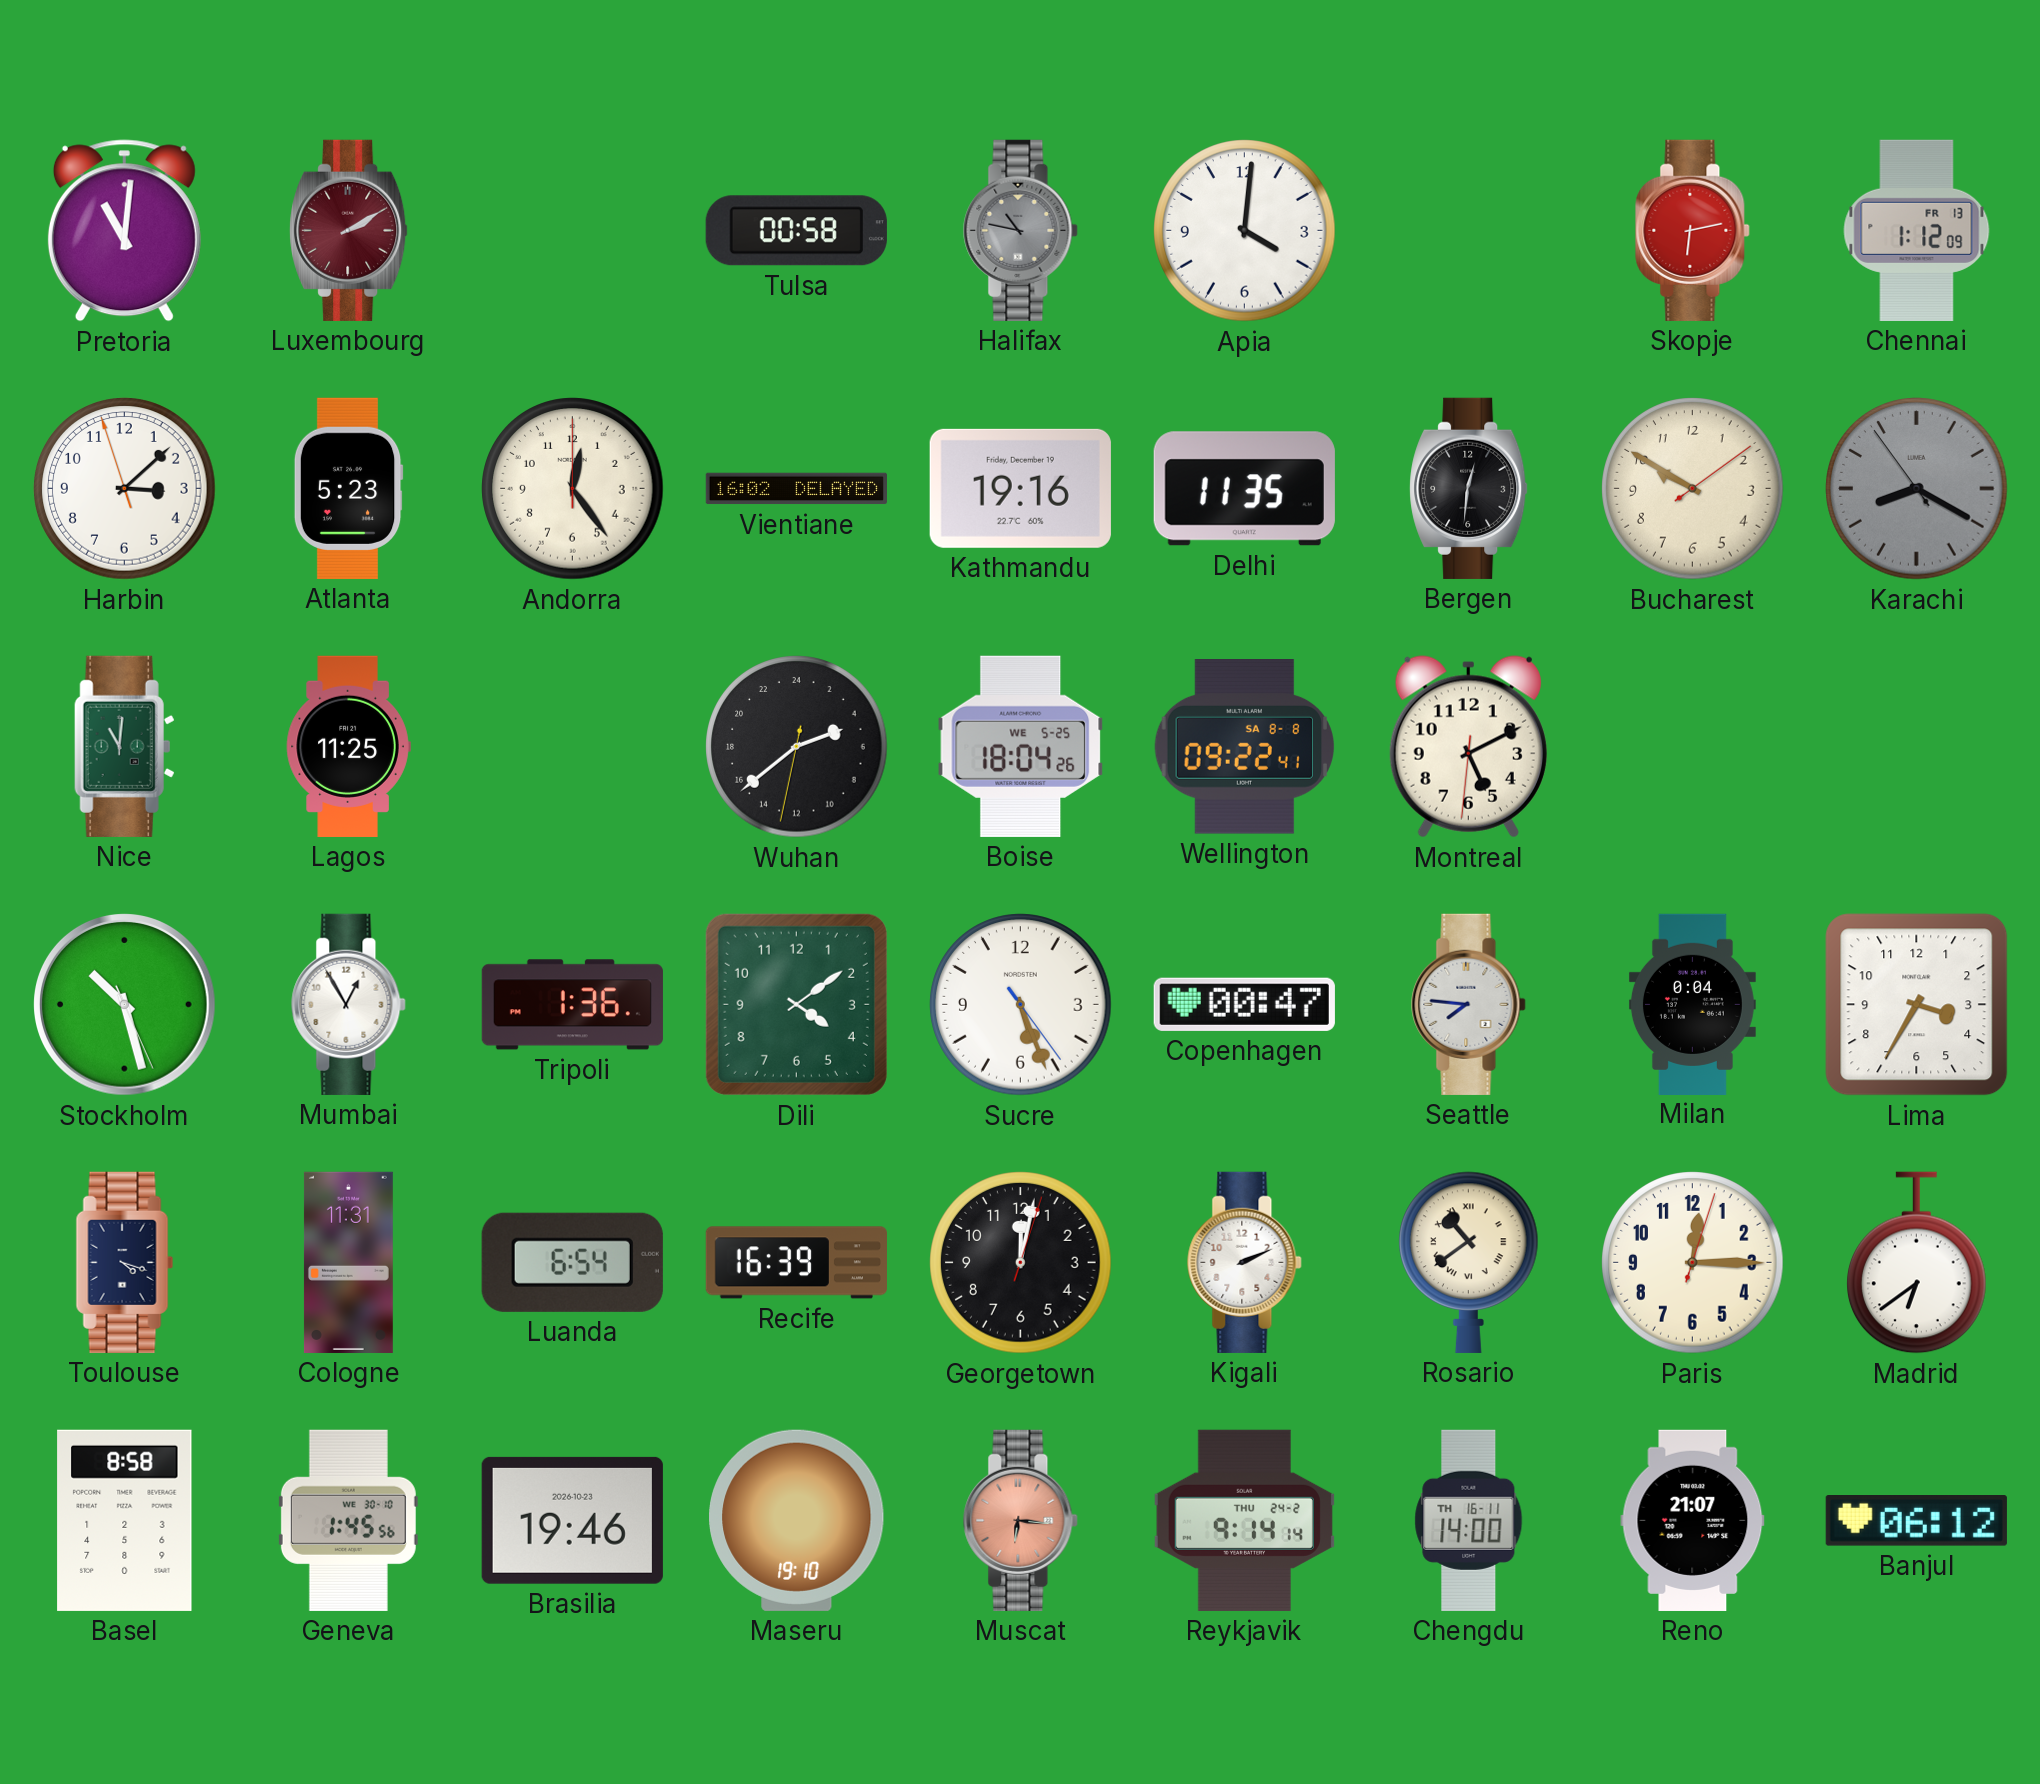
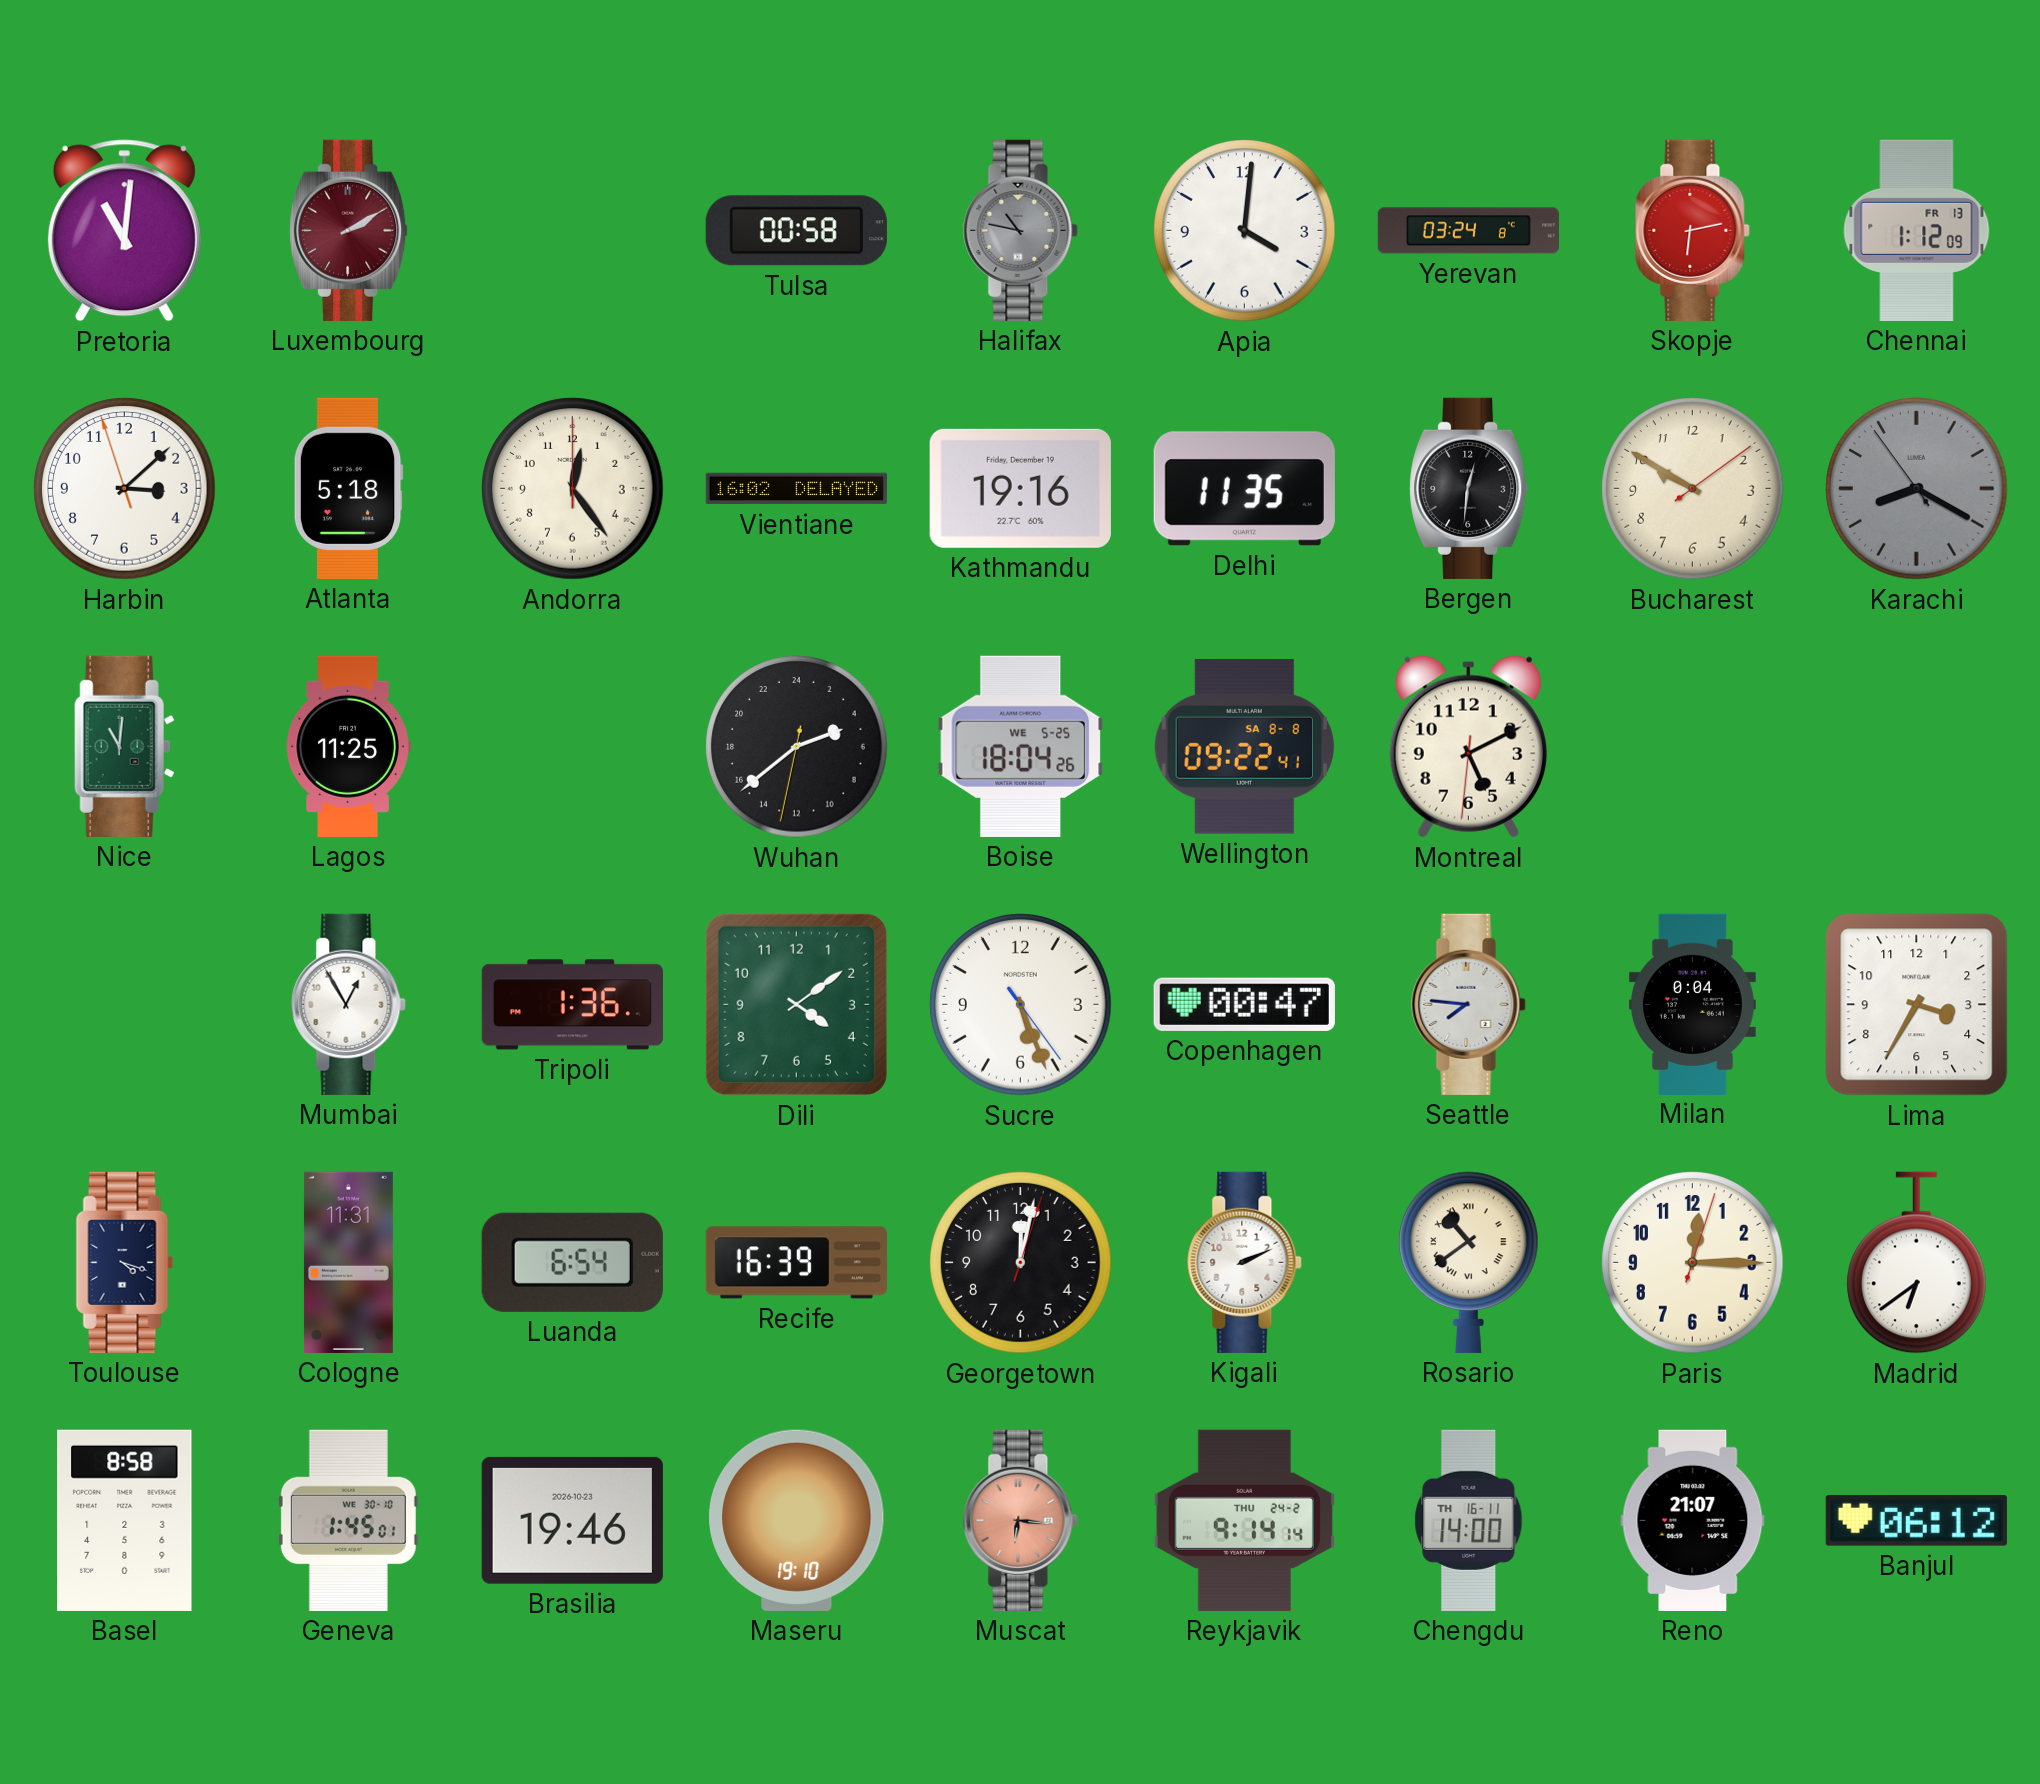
Yerevan: none -> 03:24
Atlanta: 5:23 -> 5:18
Stockholm: 10:27 -> none
Geneva: 1:45:56 -> 1:45:01
